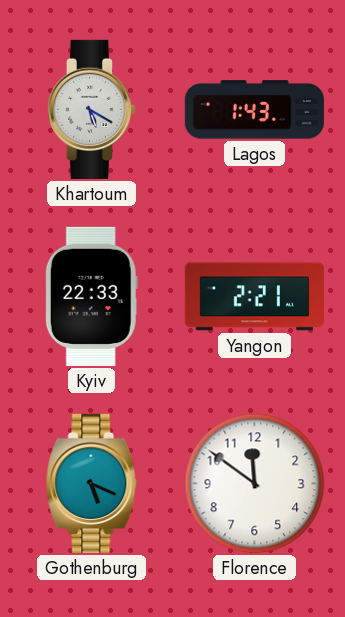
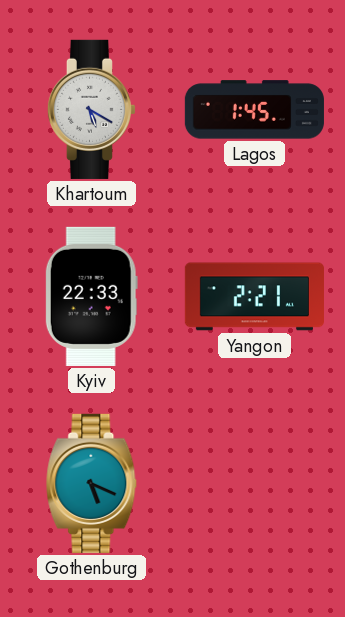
Lagos: 1:43 -> 1:45
Florence: 11:51 -> none
